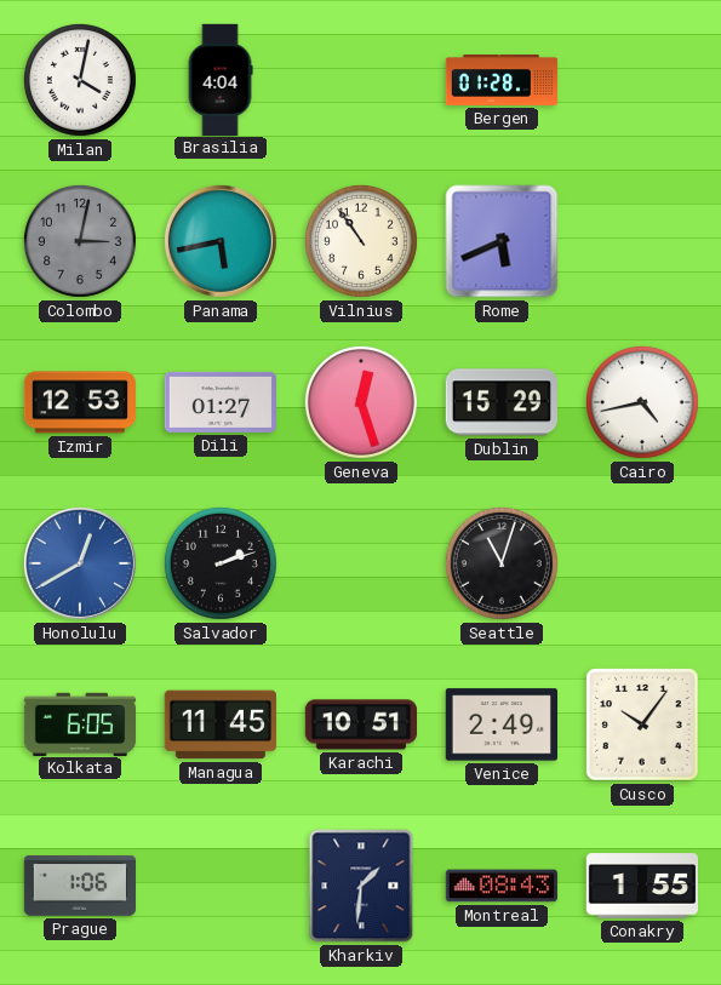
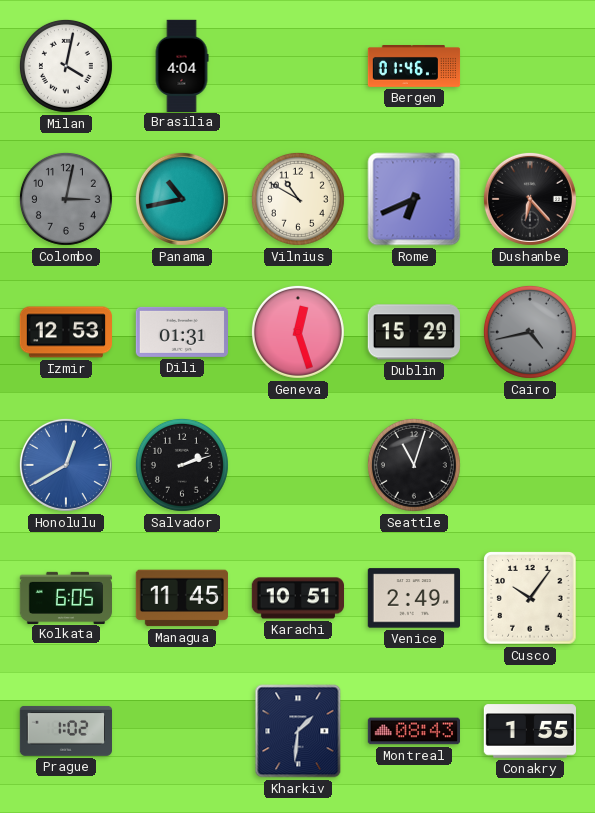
Bergen: 01:28 -> 01:46
Panama: 5:43 -> 10:43
Vilnius: 10:54 -> 10:50
Rome: 5:41 -> 6:41
Dushanbe: none -> 6:23
Dili: 01:27 -> 01:31
Cairo dial: white -> grey
Prague: 1:06 -> 1:02
